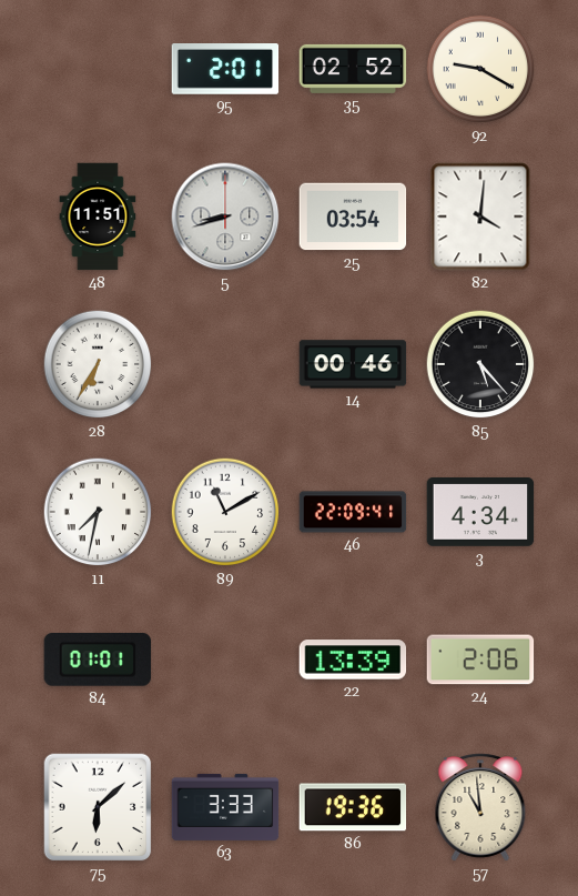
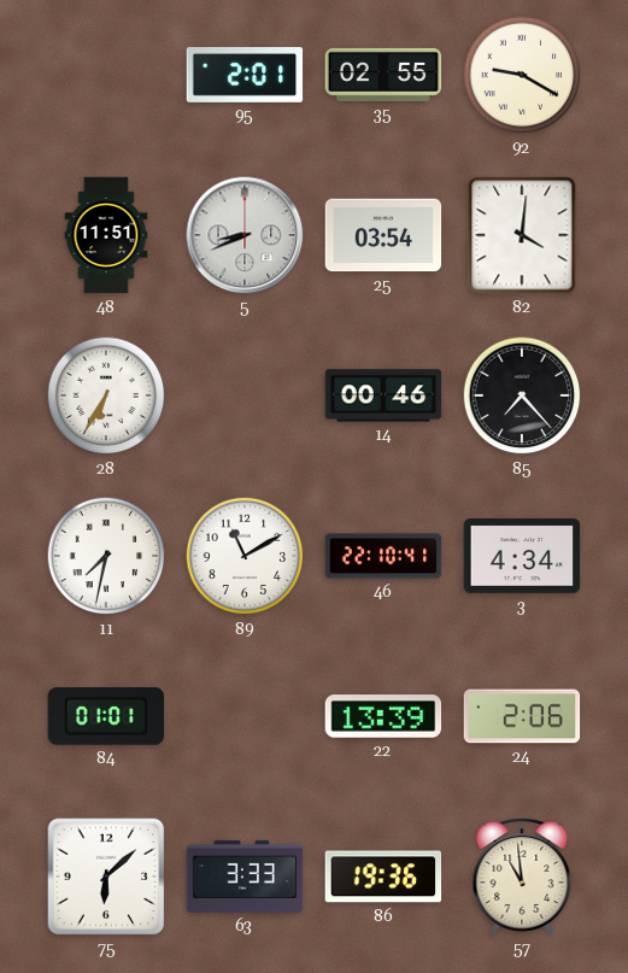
35: 02:52 -> 02:55
5: 8:42 -> 8:41
85: 5:23 -> 7:23
46: 22:09 -> 22:10
